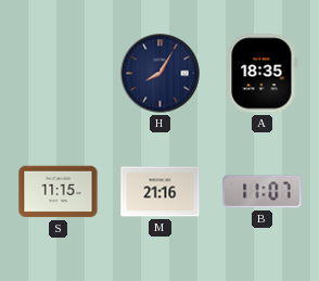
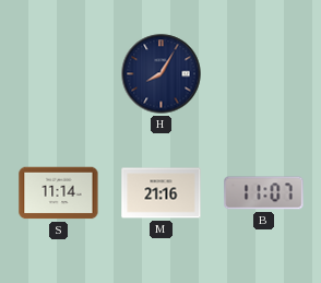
A: 18:35 -> none
S: 11:15 -> 11:14
